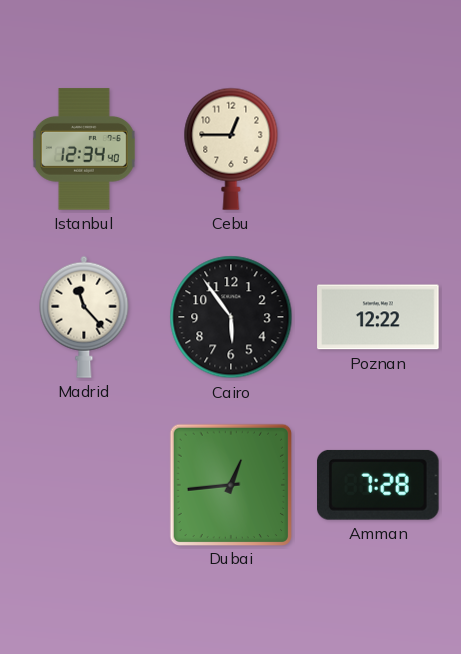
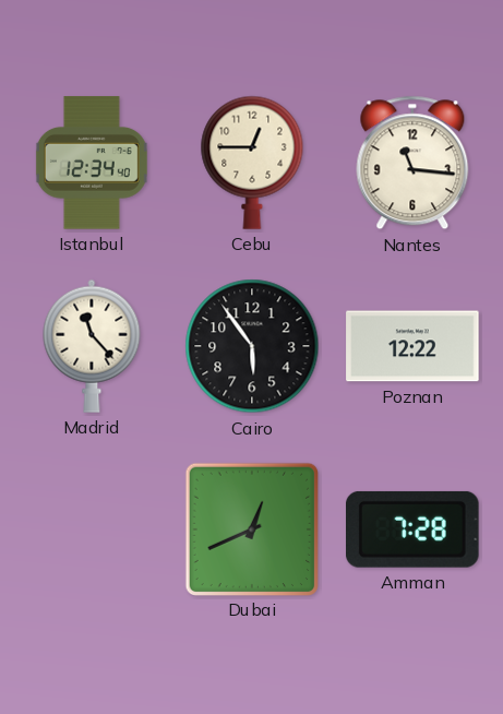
Nantes: none -> 11:16
Dubai: 12:44 -> 12:41
